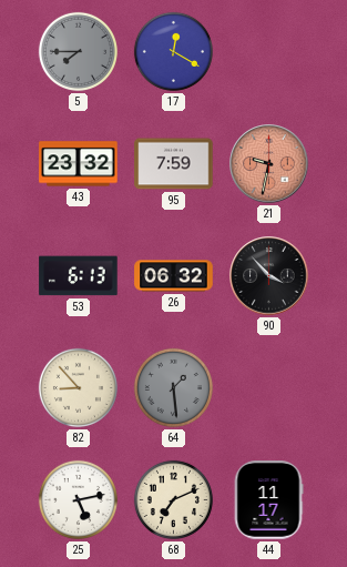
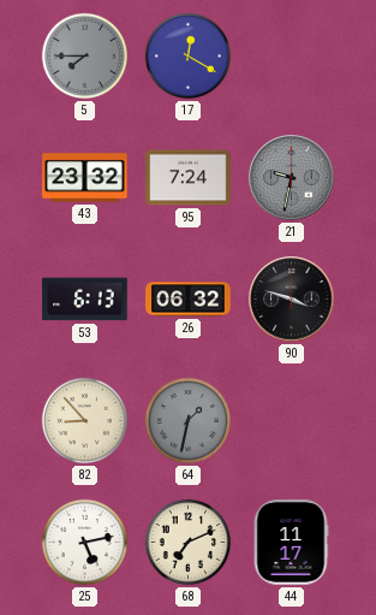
95: 7:59 -> 7:24
21 dial: salmon -> grey
90: 3:53 -> 3:48
64: 1:29 -> 1:32
